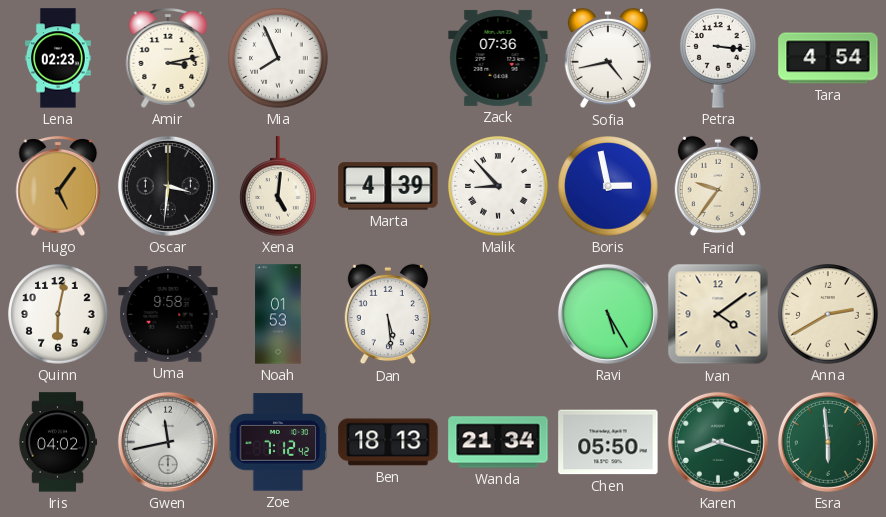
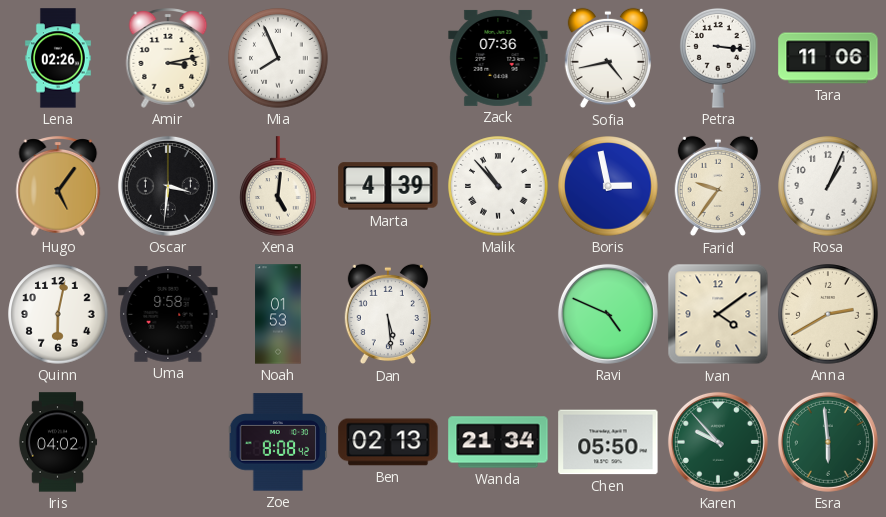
Lena: 02:23 -> 02:26
Tara: 4:54 -> 11:06
Malik: 8:53 -> 10:53
Rosa: none -> 1:04
Ravi: 5:25 -> 4:49
Gwen: 11:43 -> none
Zoe: 7:12 -> 8:08
Ben: 18:13 -> 02:13
Karen: 8:18 -> 9:53
